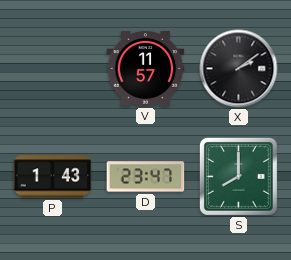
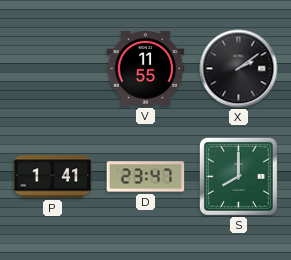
V: 11:57 -> 11:55
P: 1:43 -> 1:41
